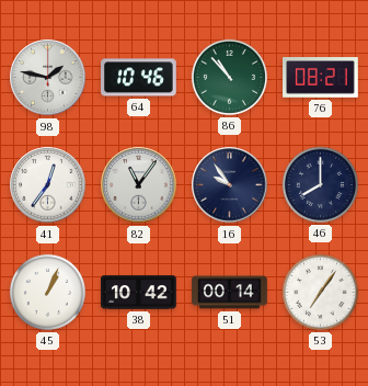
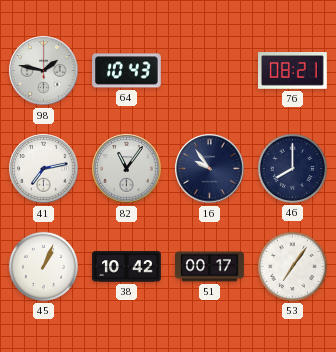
64: 10:46 -> 10:43
86: 10:53 -> none
41: 12:36 -> 7:13
51: 00:14 -> 00:17
